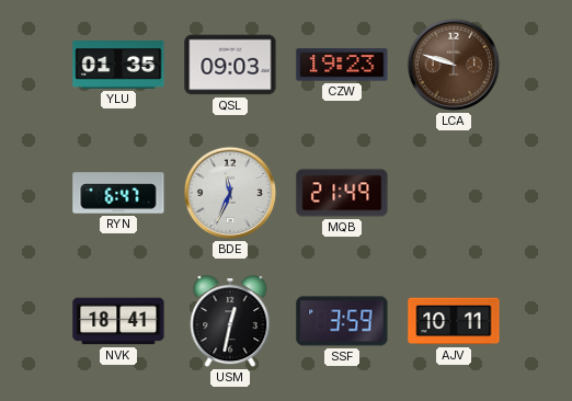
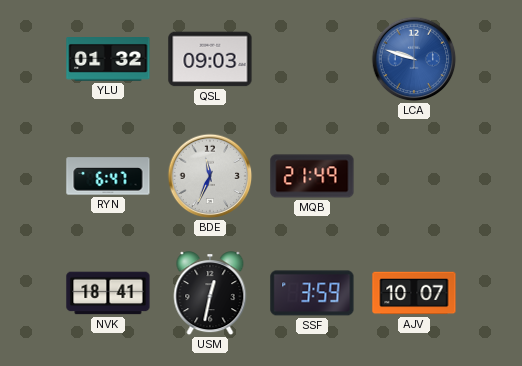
YLU: 01:35 -> 01:32
CZW: 19:23 -> none
LCA dial: brown -> blue
AJV: 10:11 -> 10:07
